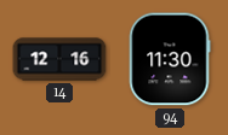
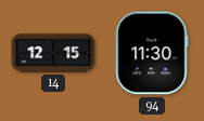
14: 12:16 -> 12:15
